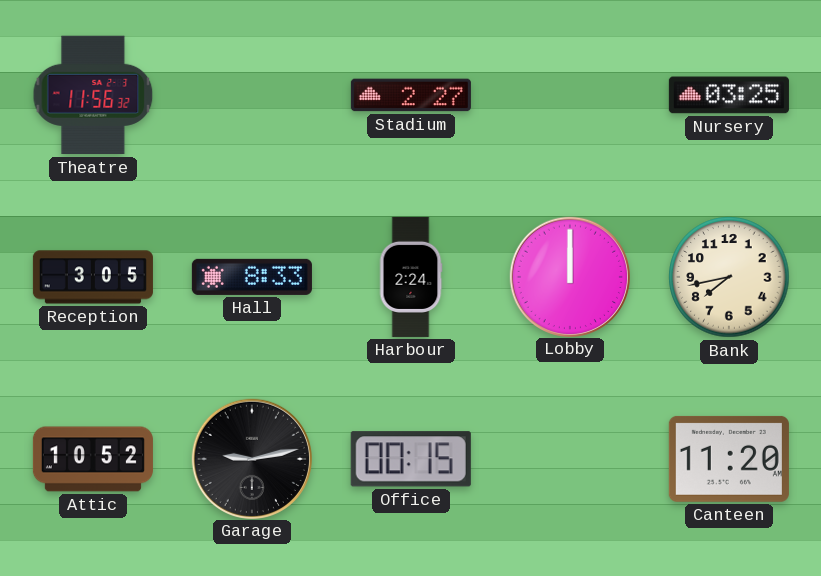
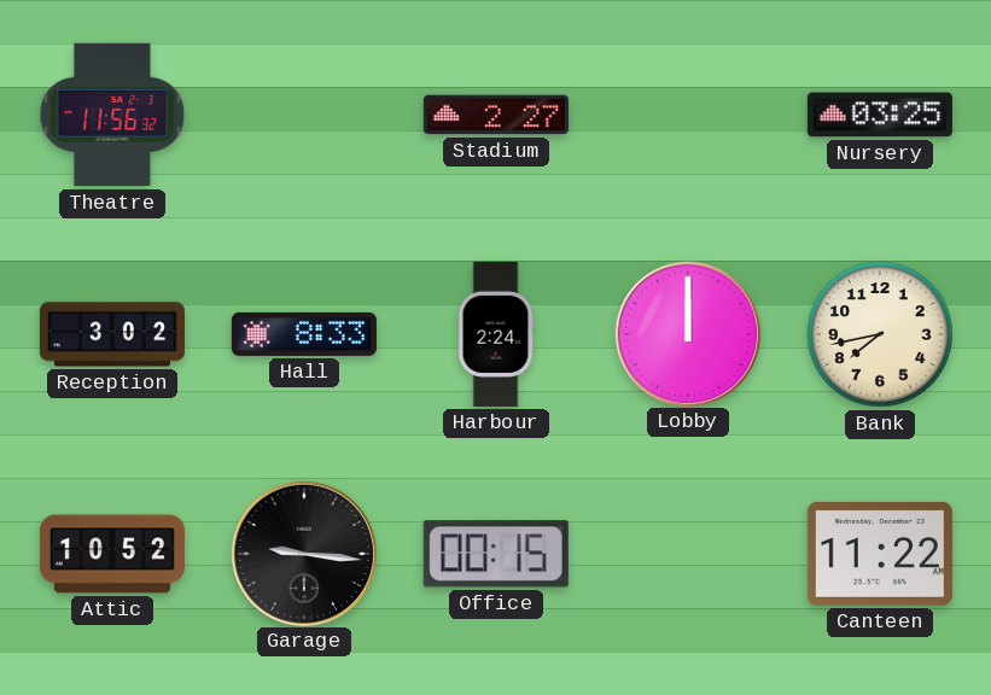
Reception: 3:05 -> 3:02
Garage: 9:13 -> 9:16
Canteen: 11:20 -> 11:22
